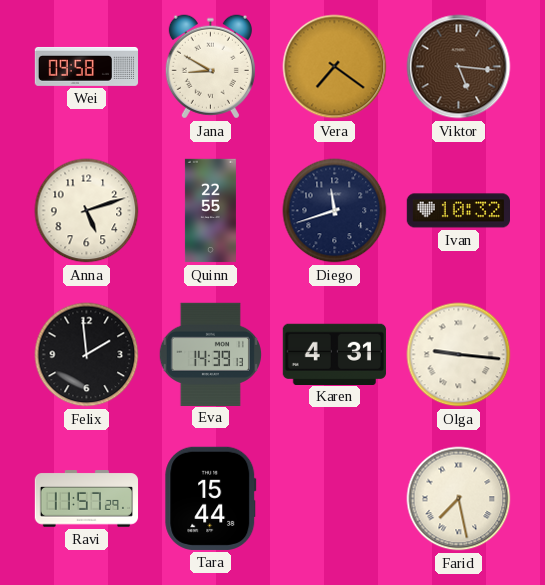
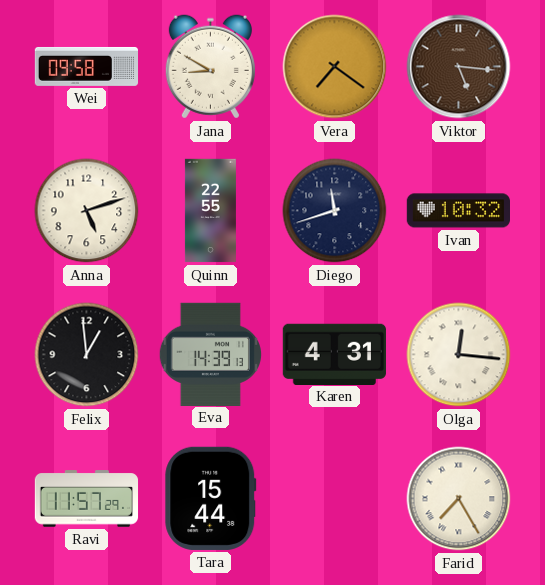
Felix: 1:59 -> 12:59
Olga: 9:16 -> 12:16
Farid: 7:28 -> 7:25
